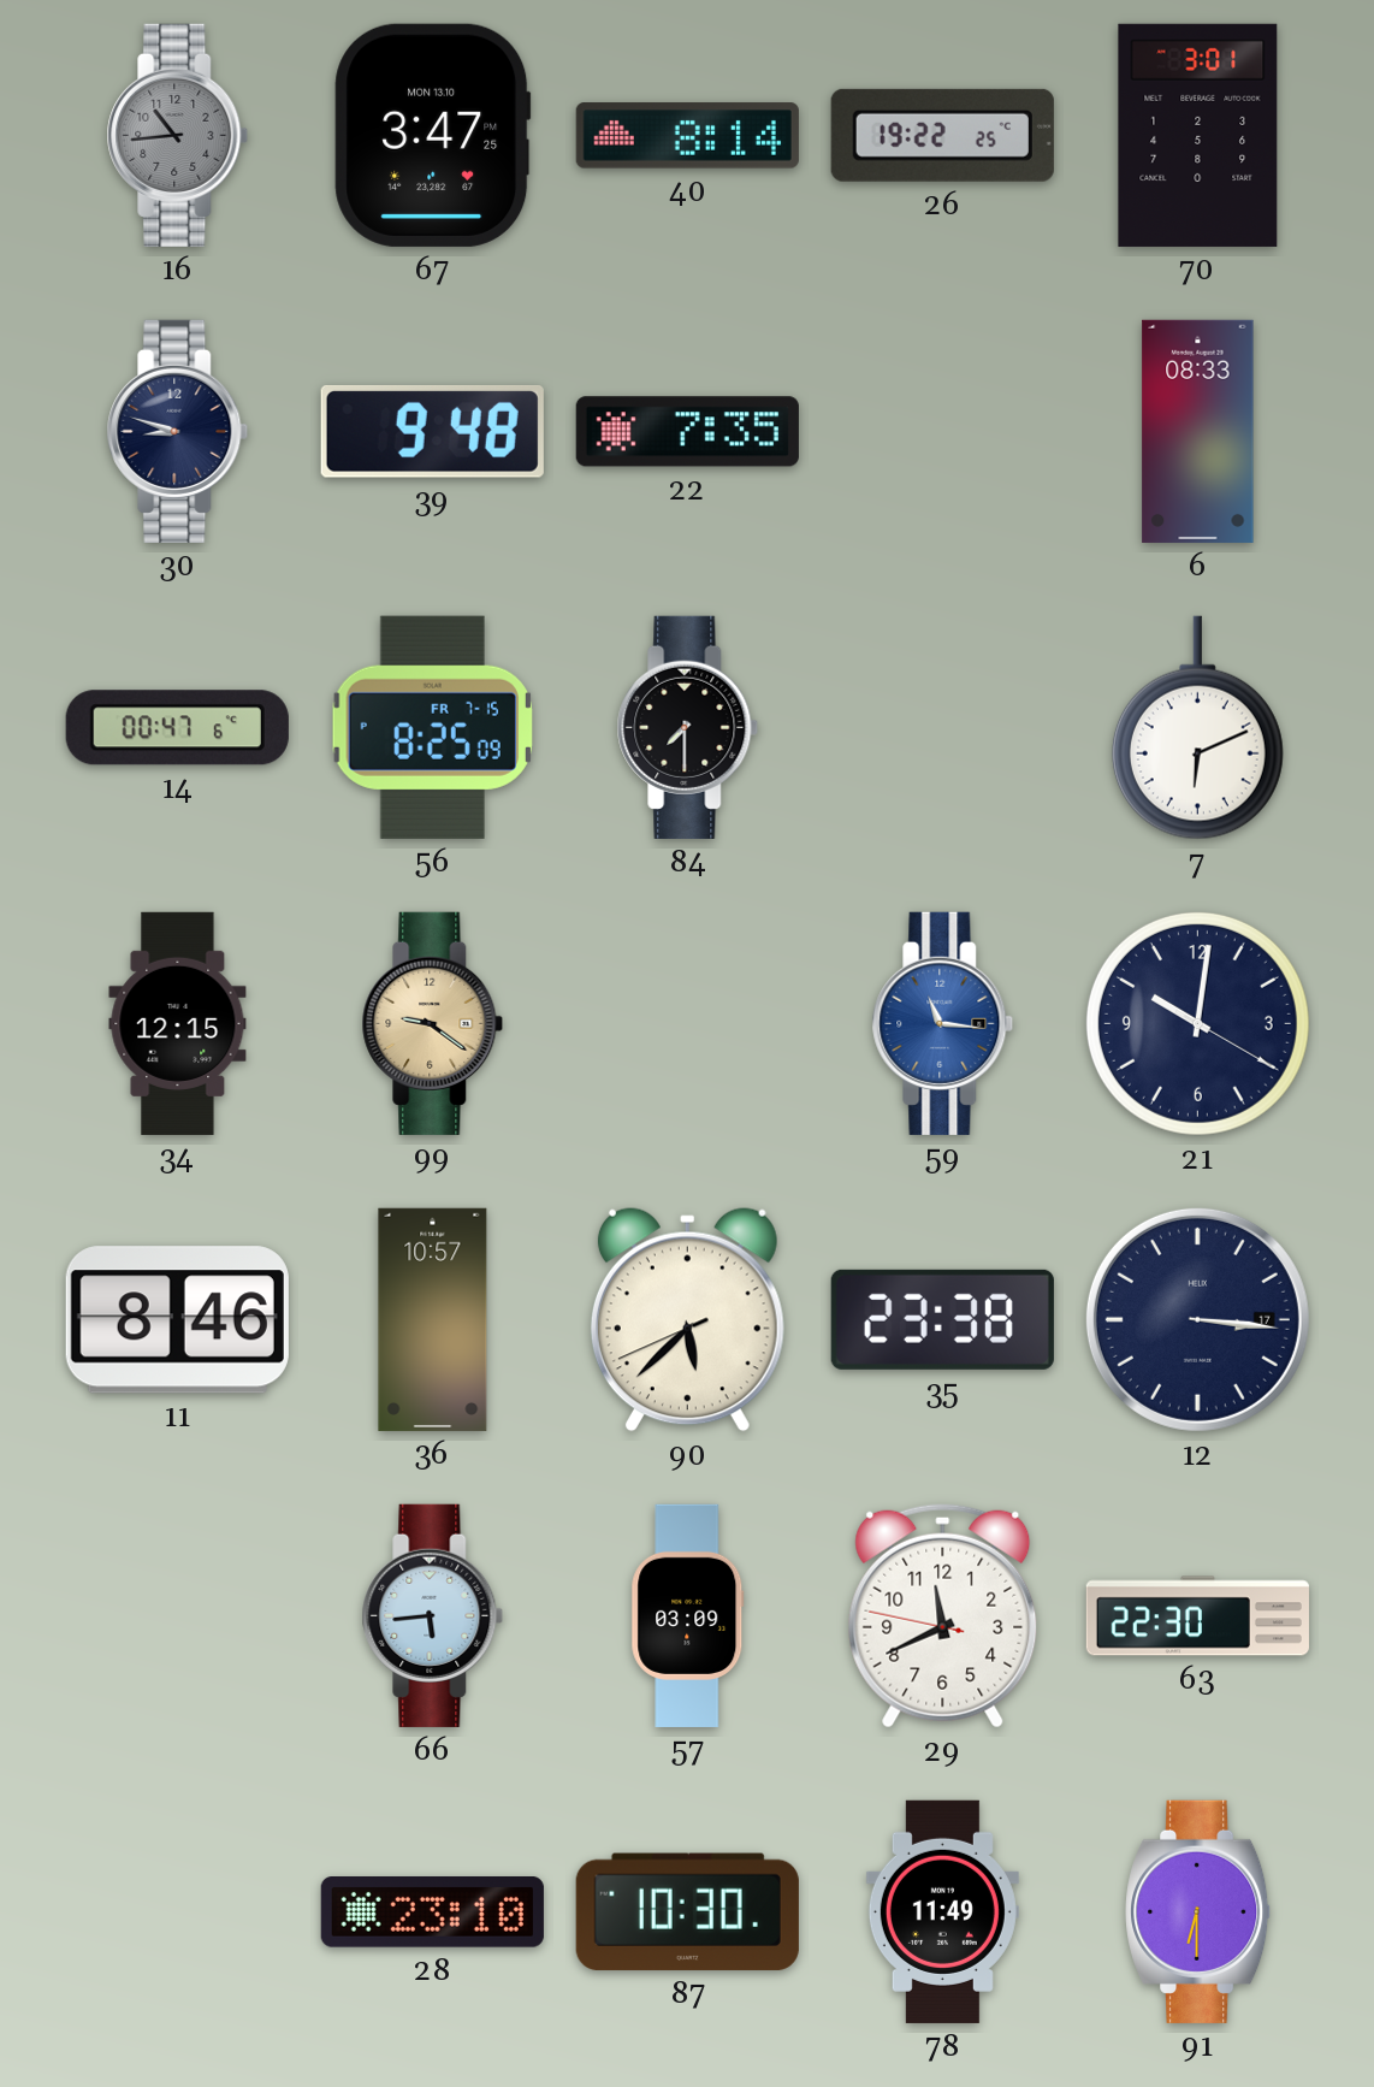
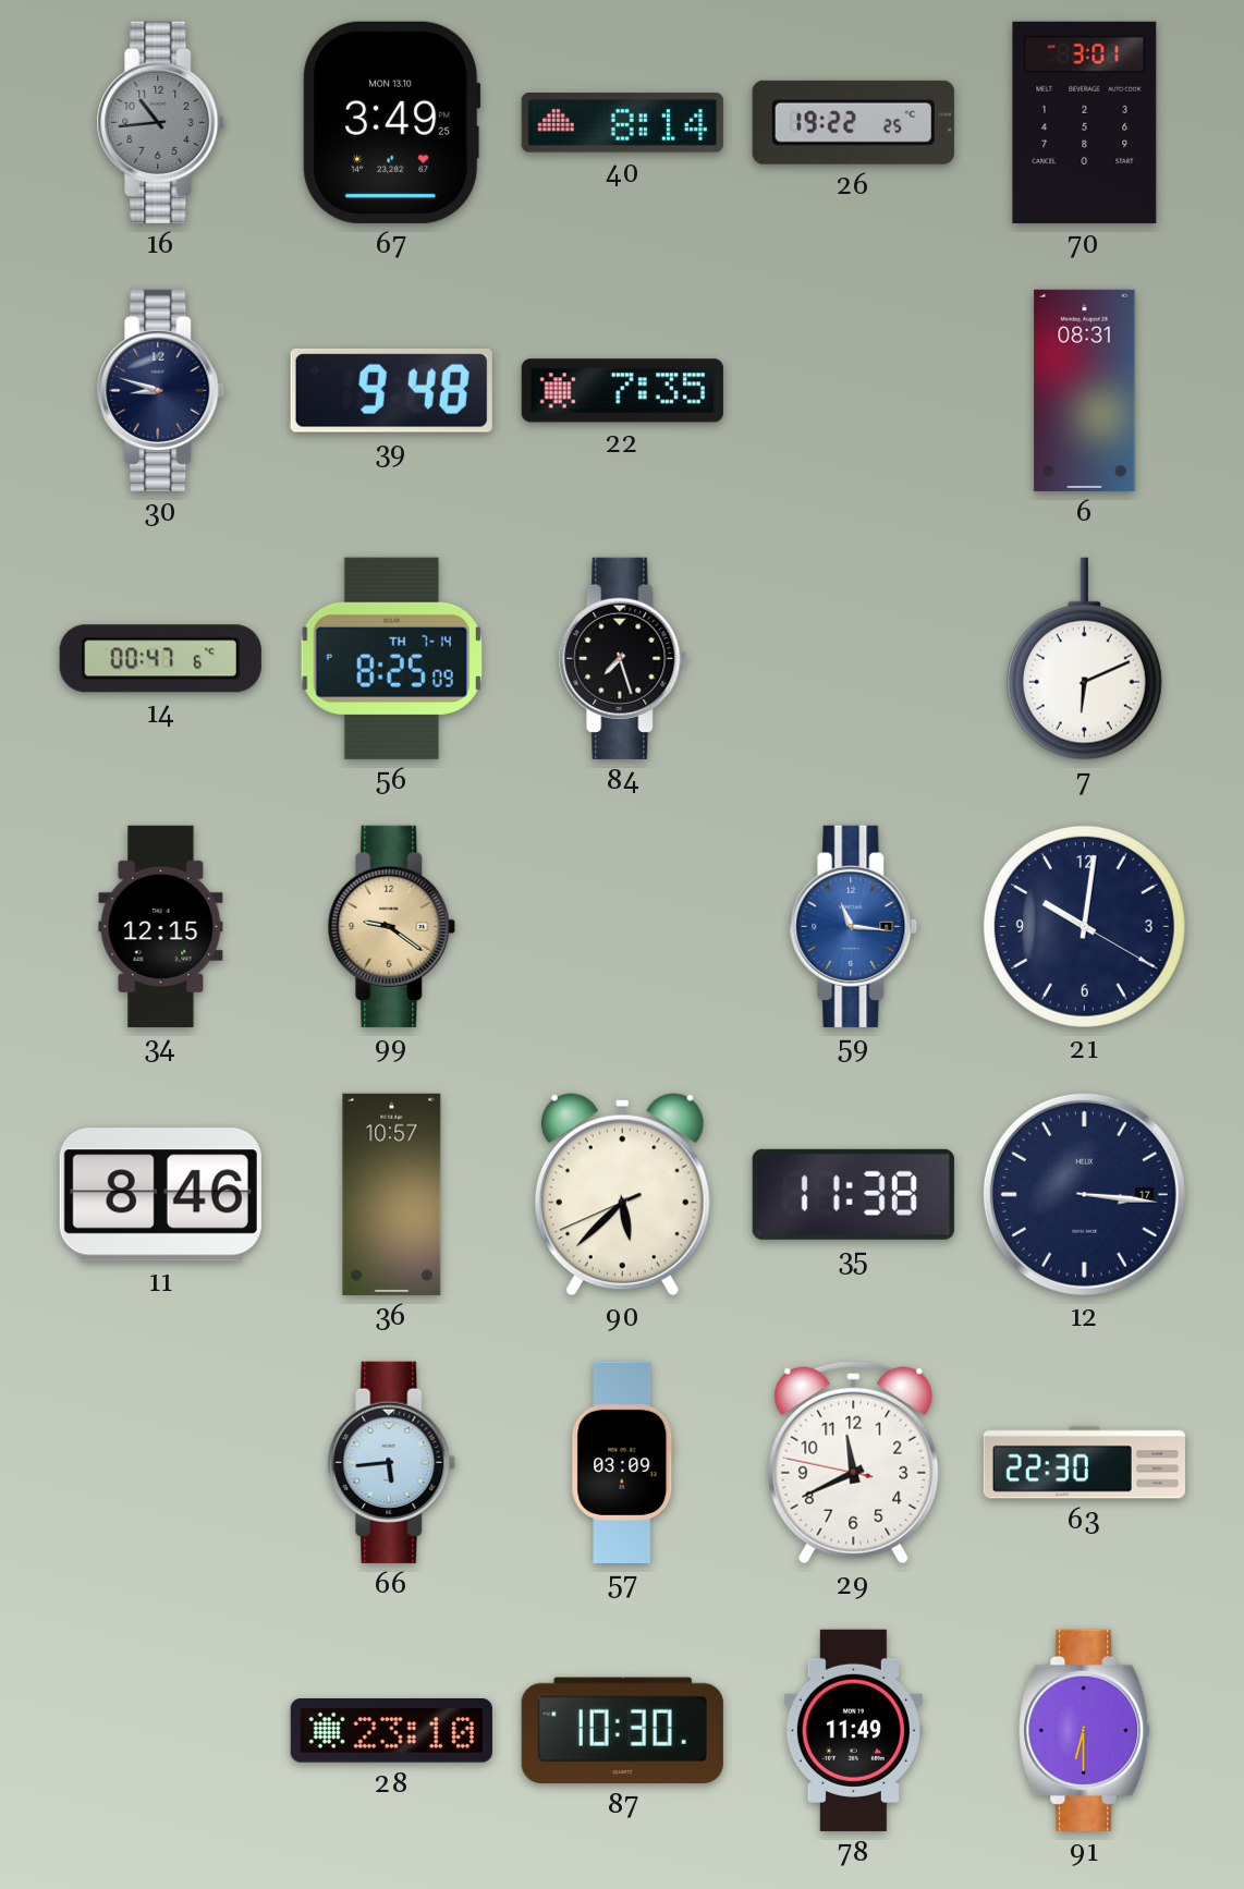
67: 3:47 -> 3:49
6: 08:33 -> 08:31
56 date: FR 7-15 -> TH 7-14
84: 7:30 -> 7:27
35: 23:38 -> 11:38
